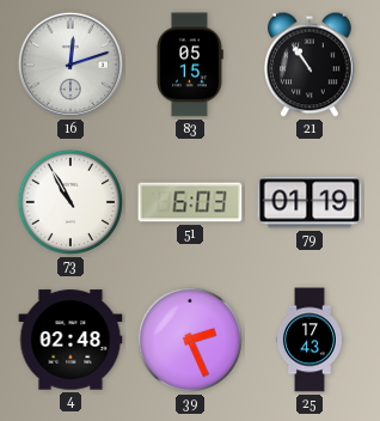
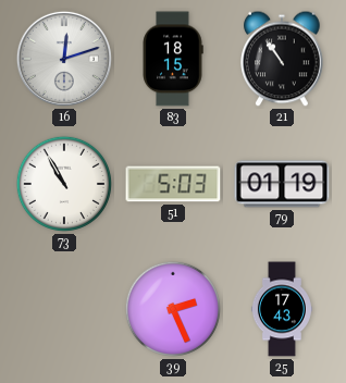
83: 05:15 -> 18:15
51: 6:03 -> 5:03
4: 02:48 -> none
